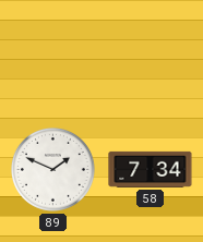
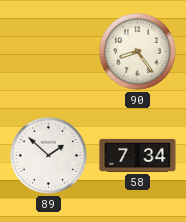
90: none -> 8:24
89: 1:49 -> 1:52
